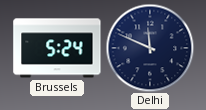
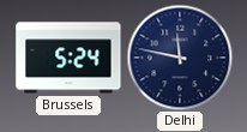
Delhi: 11:49 -> 11:47
